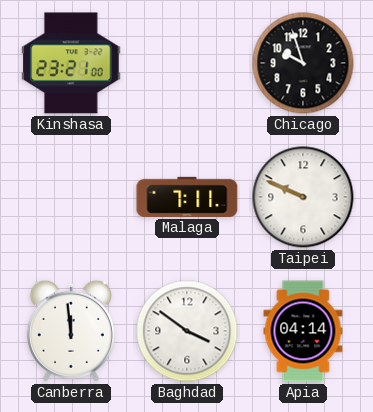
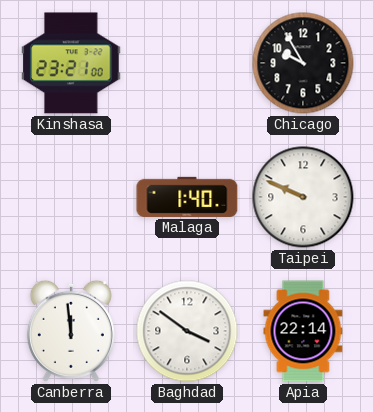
Chicago: 9:57 -> 9:55
Malaga: 7:11 -> 1:40
Apia: 04:14 -> 22:14
